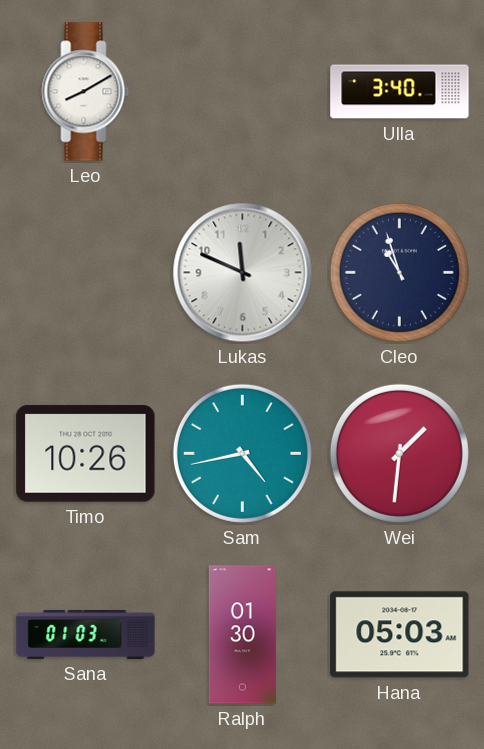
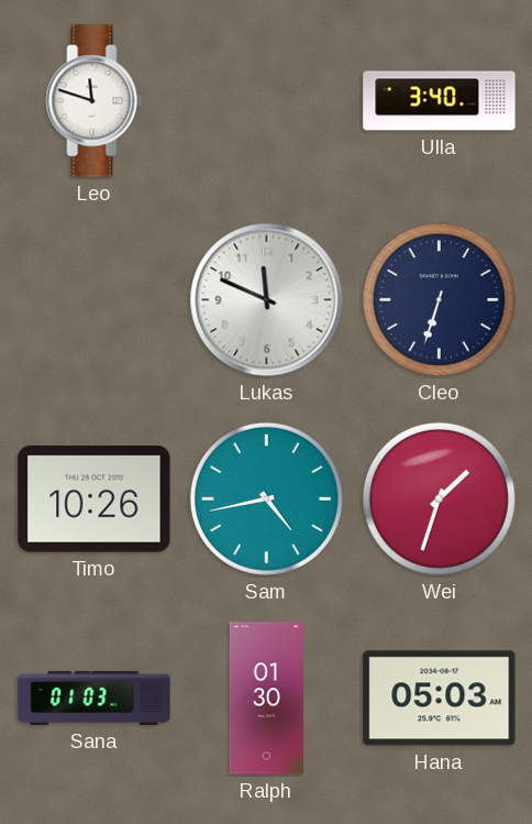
Leo: 8:10 -> 11:48
Cleo: 10:57 -> 6:33
Wei: 1:31 -> 1:33
